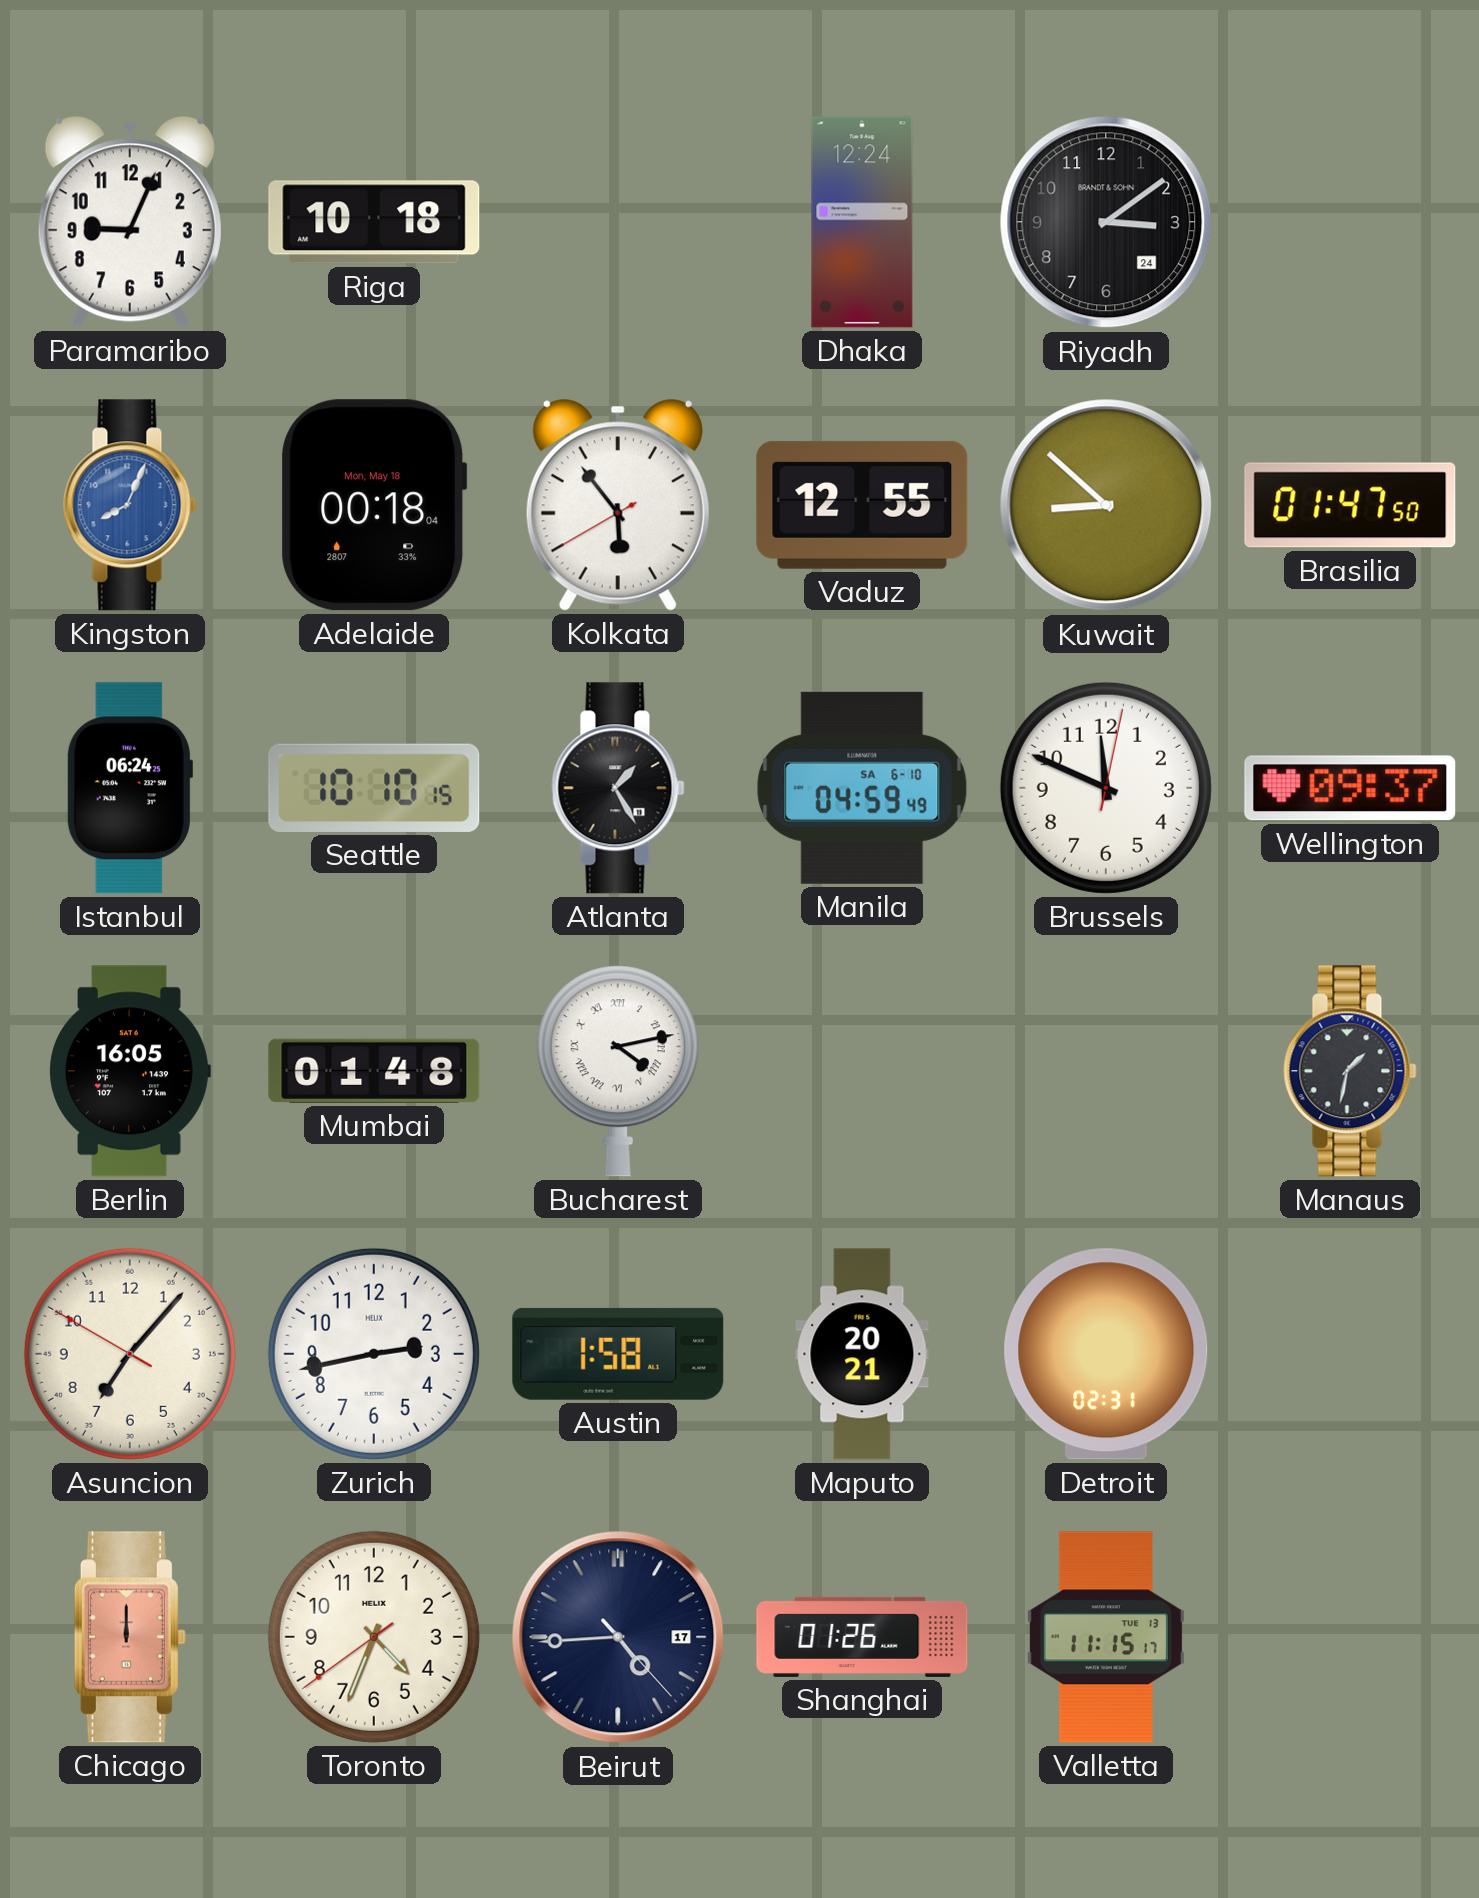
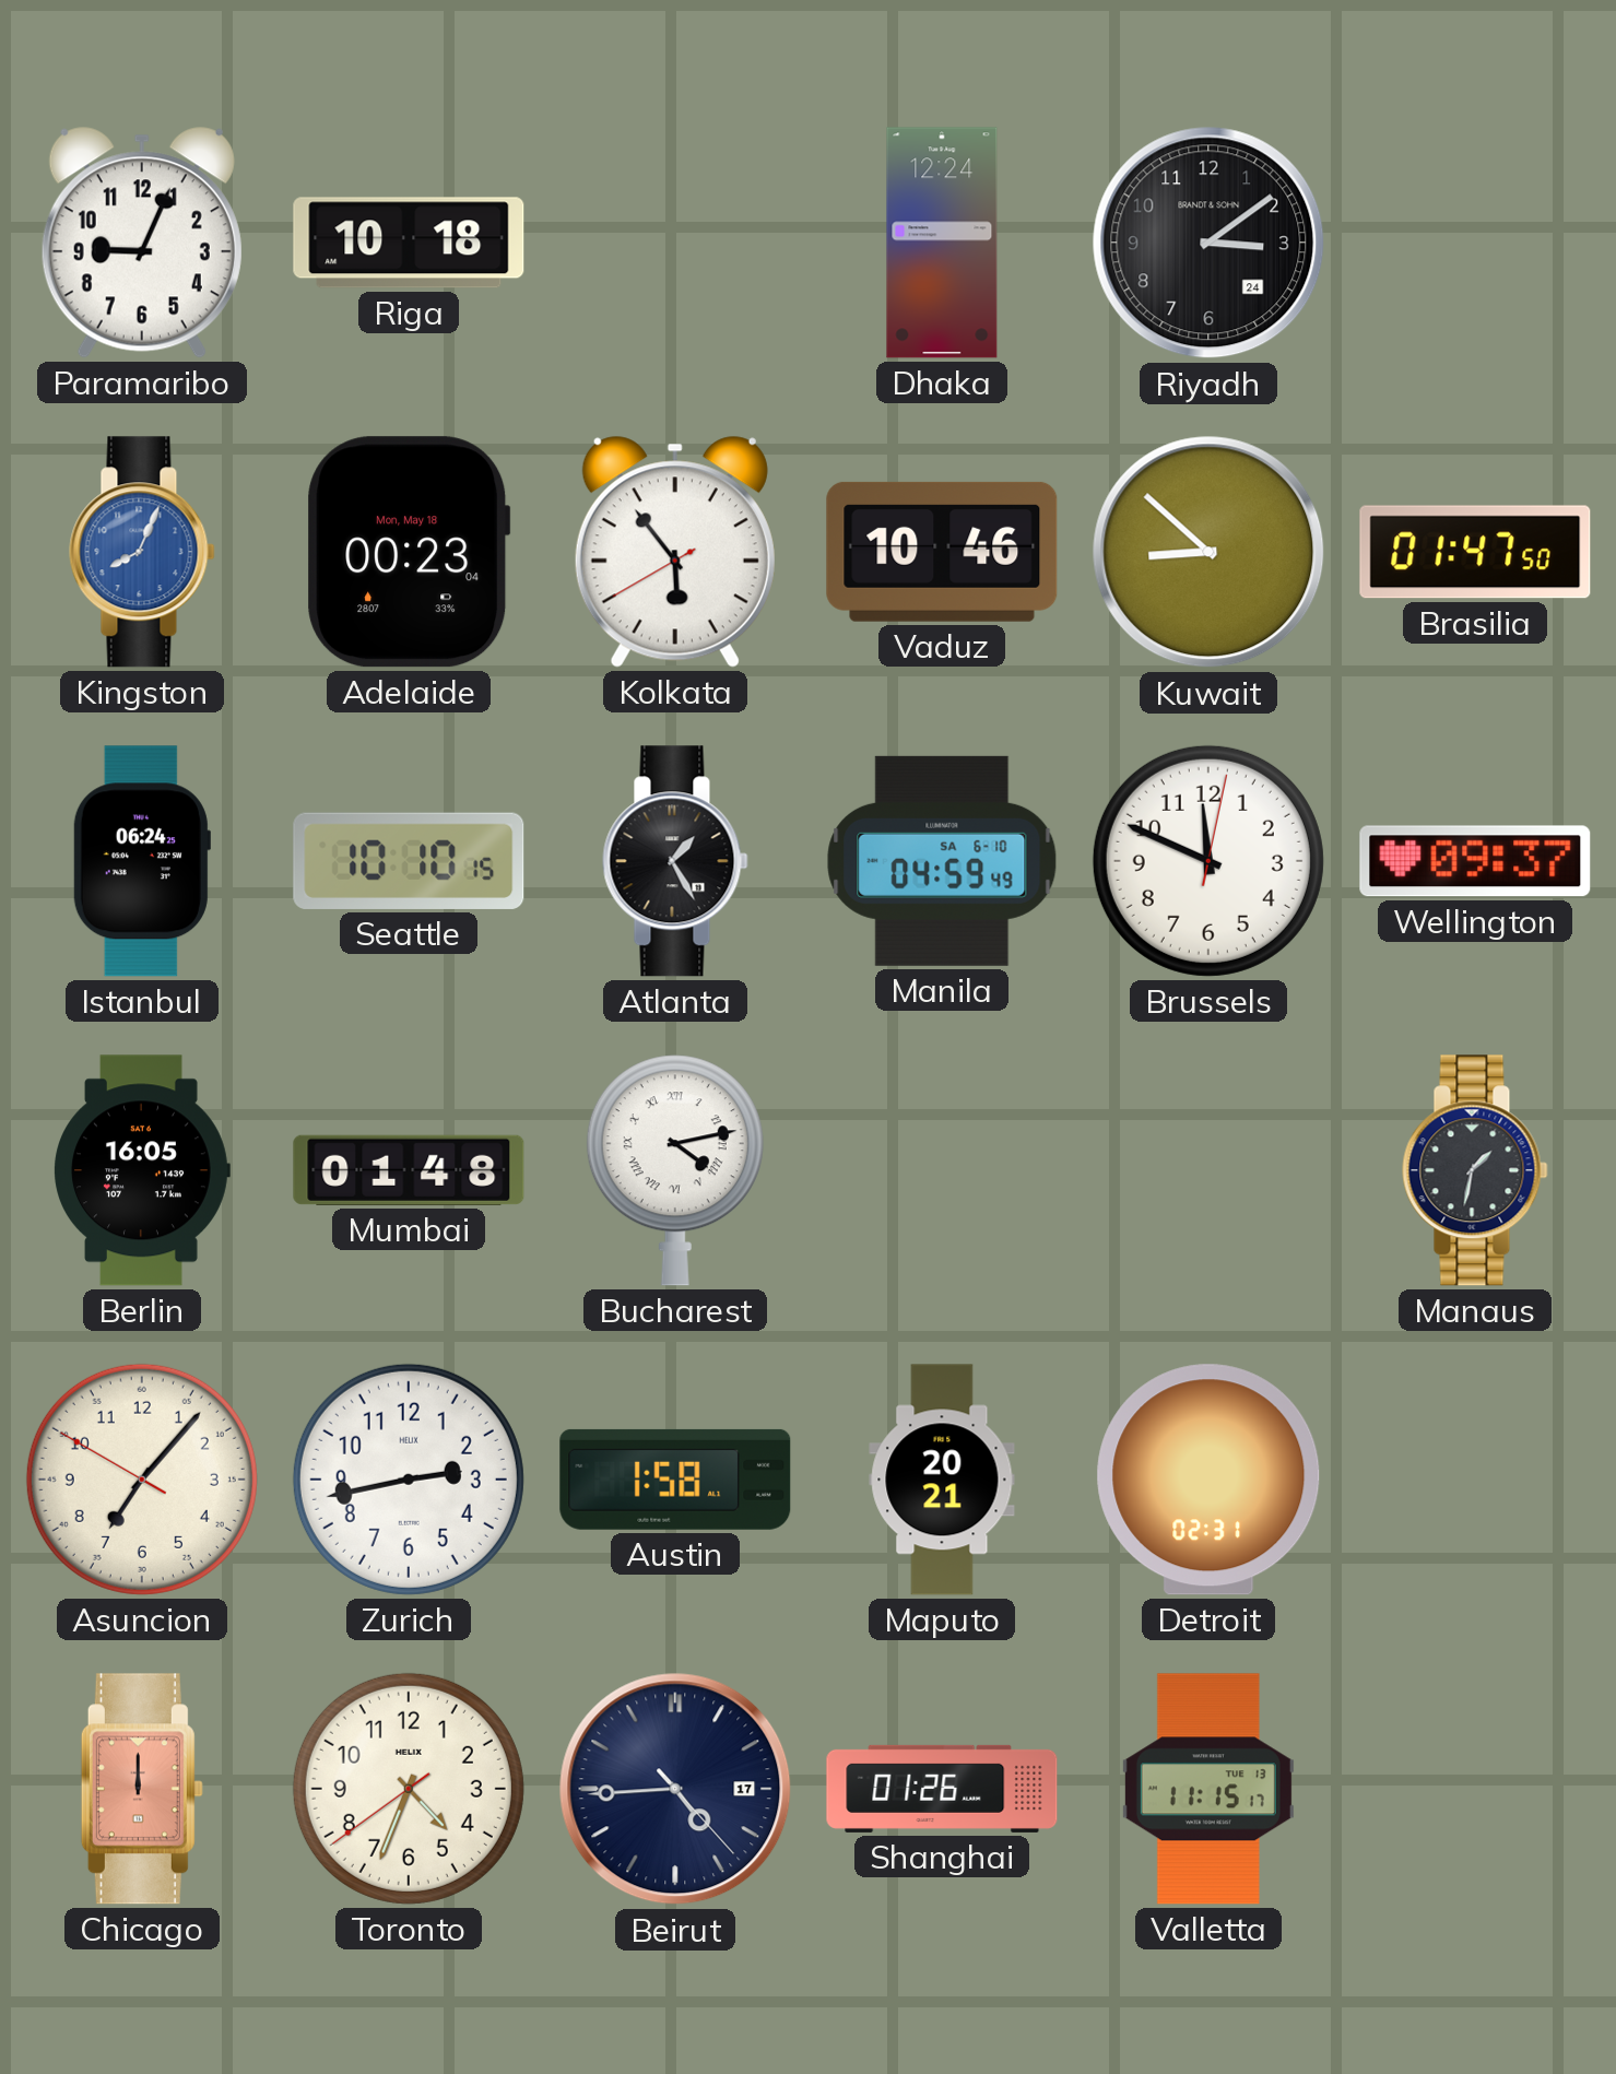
Adelaide: 00:18 -> 00:23
Vaduz: 12:55 -> 10:46
